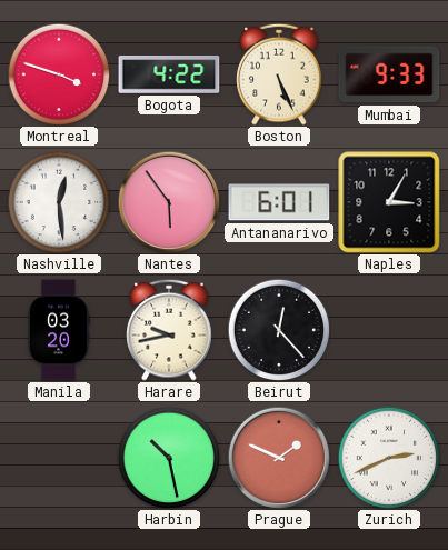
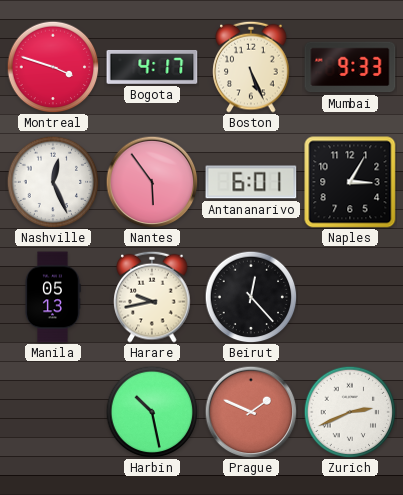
Bogota: 4:22 -> 4:17
Nashville: 12:29 -> 12:26
Manila: 03:20 -> 05:13
